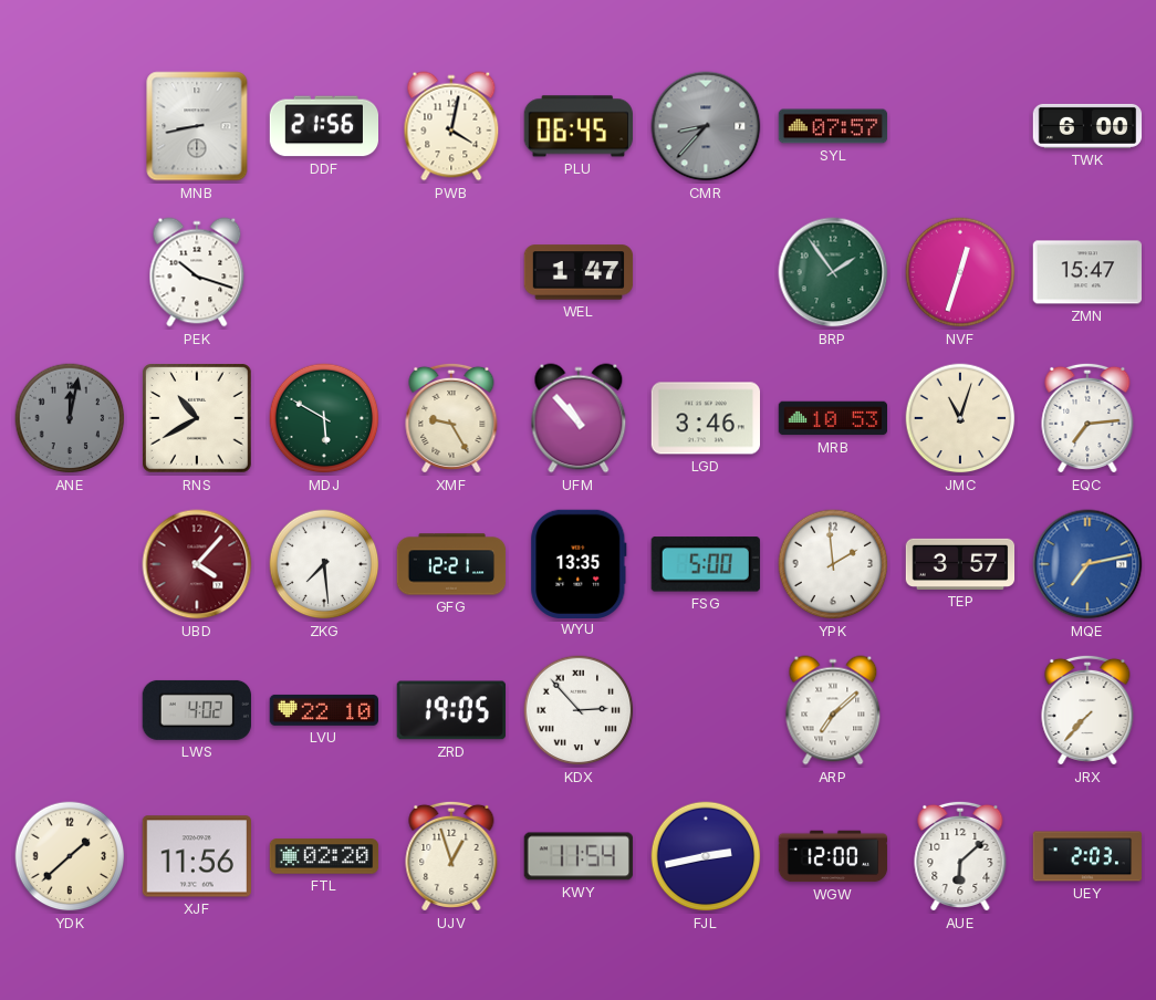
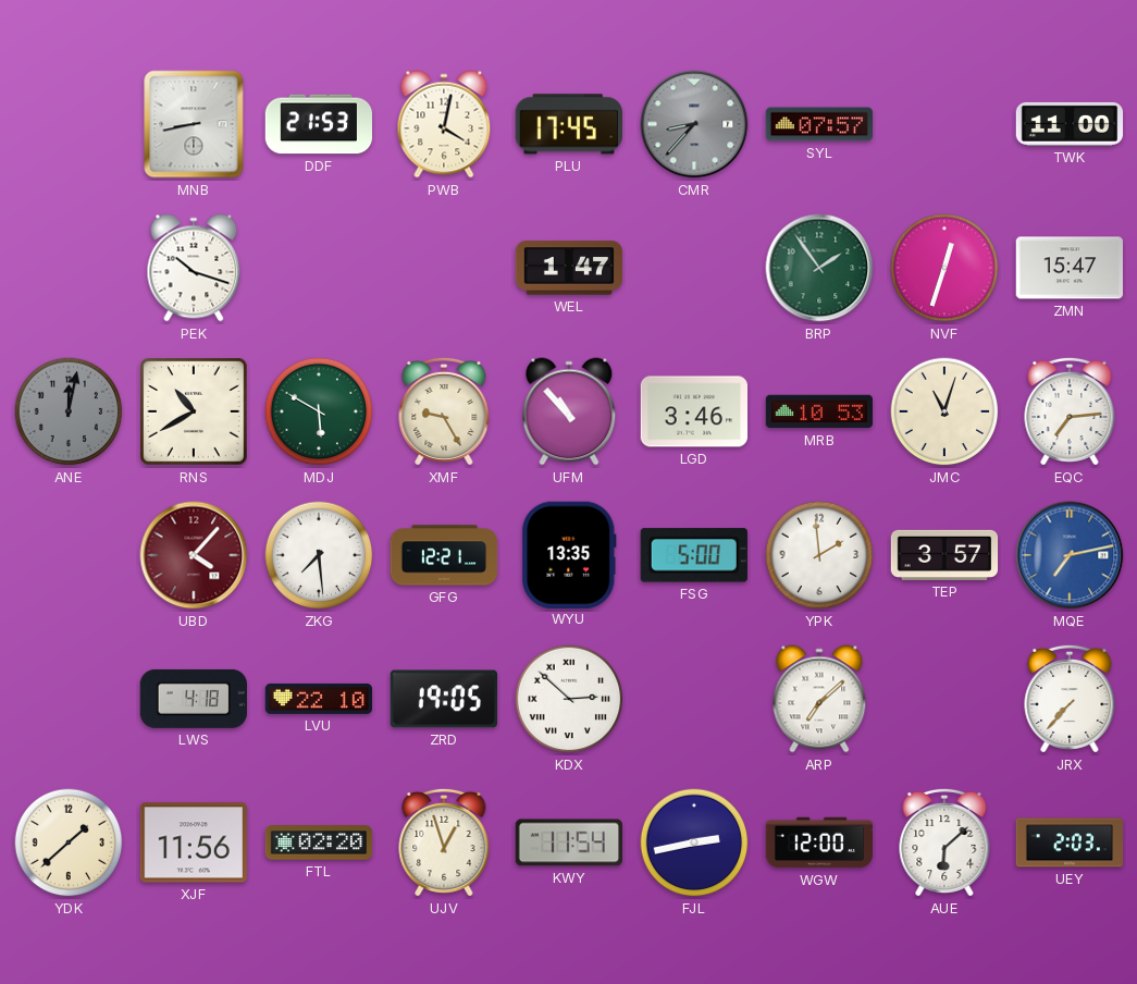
DDF: 21:56 -> 21:53
PLU: 06:45 -> 17:45
TWK: 6:00 -> 11:00
LWS: 4:02 -> 4:18
KDX: 2:53 -> 2:52
